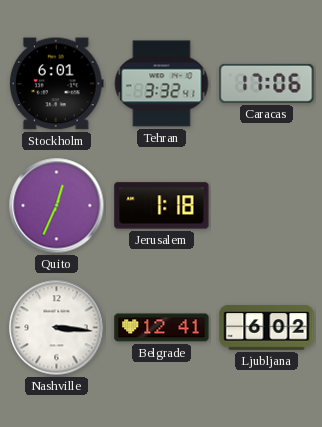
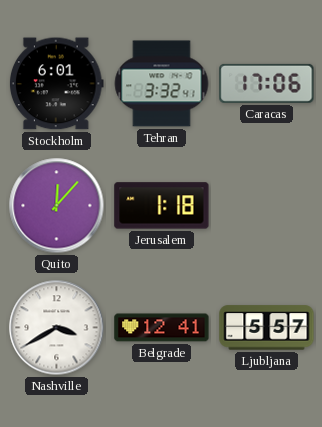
Quito: 12:34 -> 12:07
Nashville: 3:16 -> 3:40
Ljubljana: 6:02 -> 5:57
